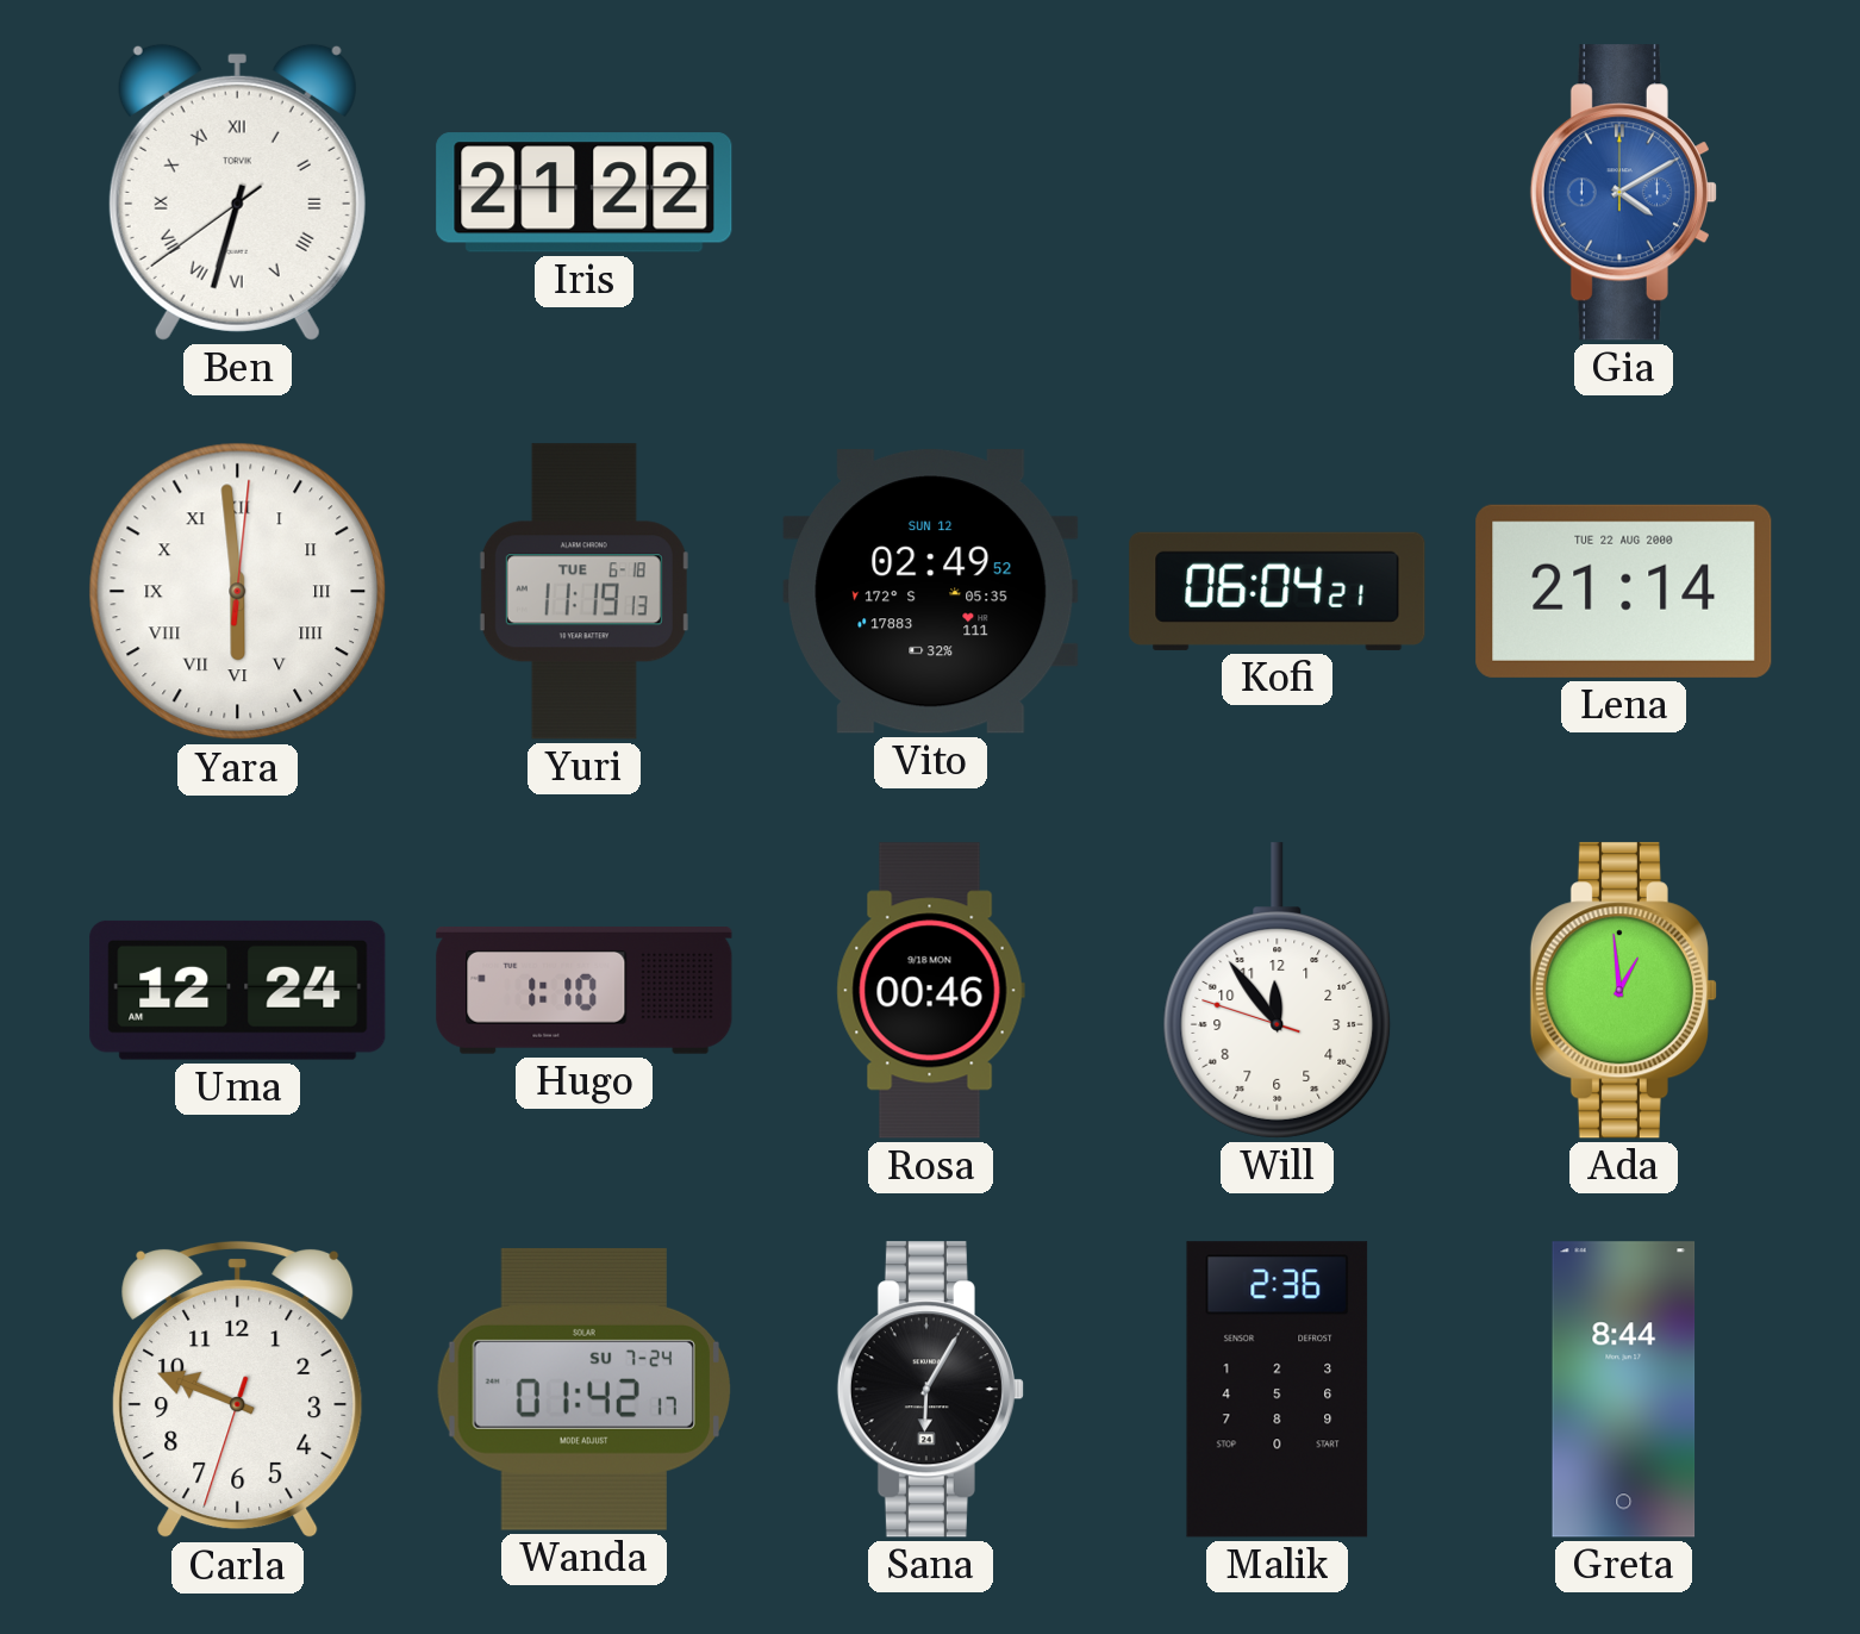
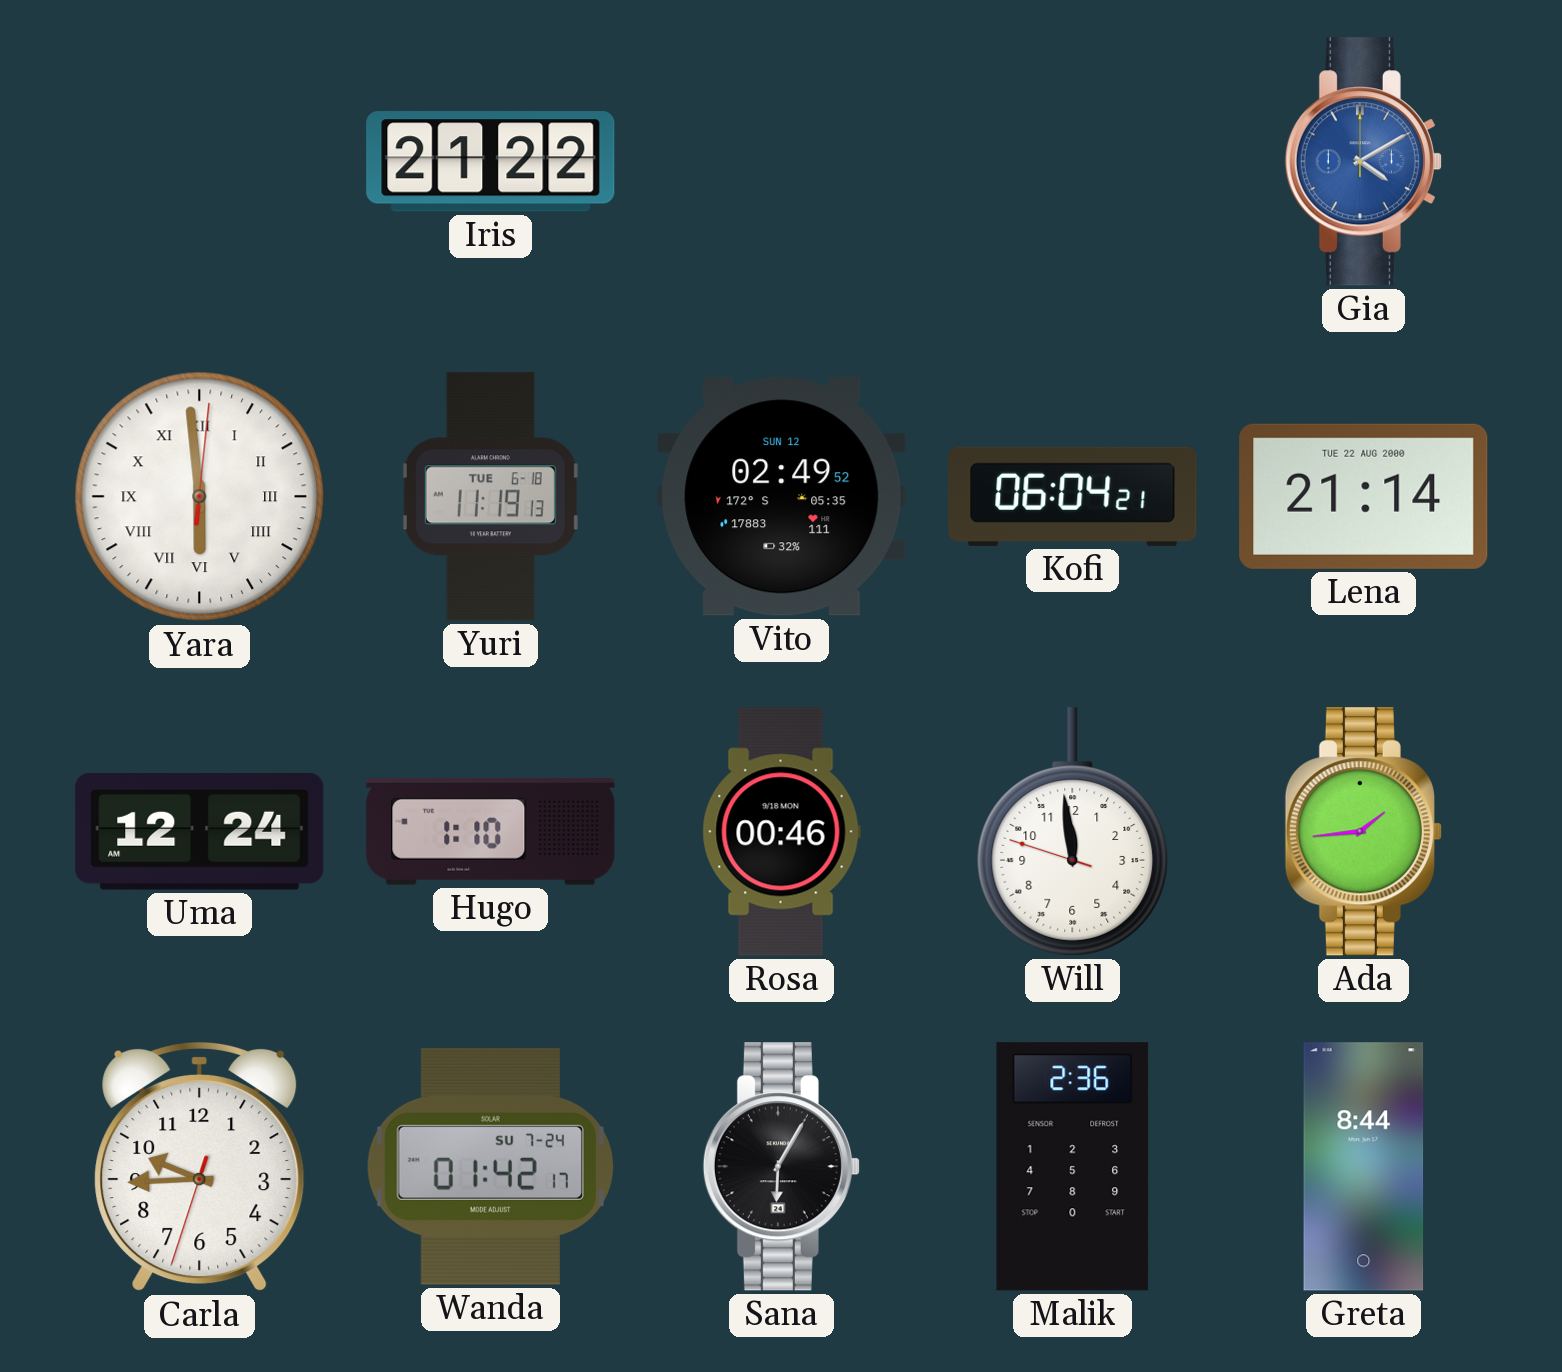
Ben: 6:32 -> none
Will: 11:53 -> 11:58
Ada: 12:59 -> 1:44
Carla: 9:48 -> 9:44
